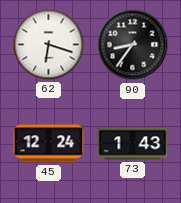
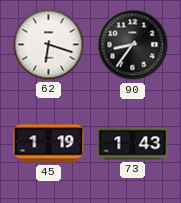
45: 12:24 -> 1:19
